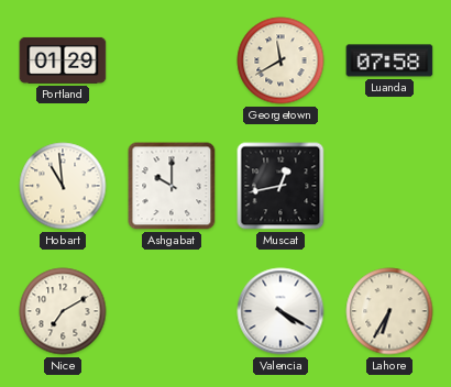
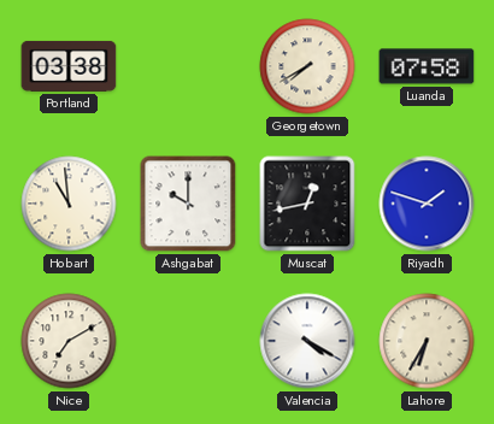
Portland: 01:29 -> 03:38
Georgetown: 11:40 -> 7:40
Riyadh: none -> 1:48
